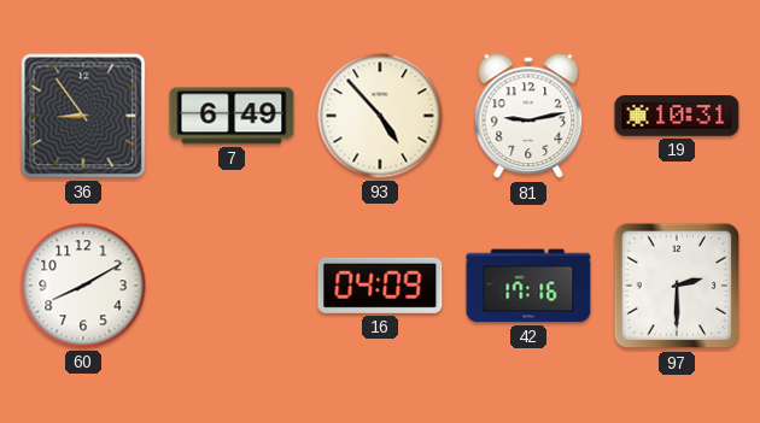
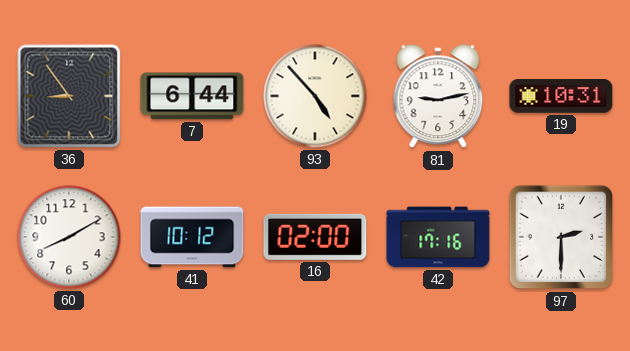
7: 6:49 -> 6:44
41: none -> 10:12
16: 04:09 -> 02:00
